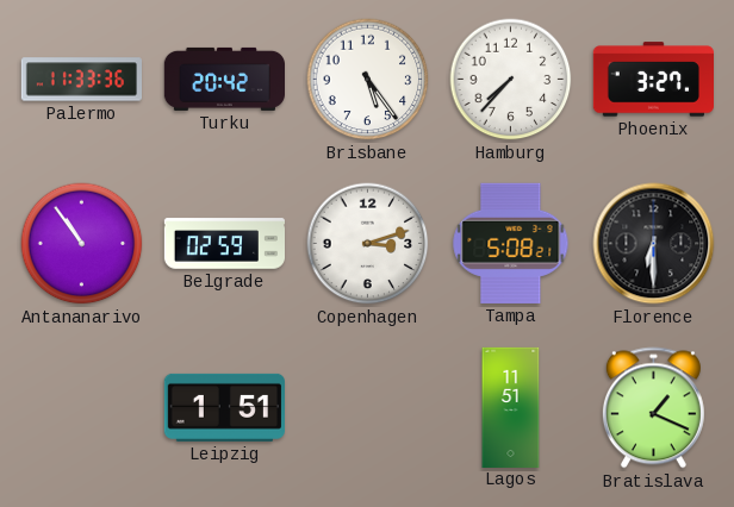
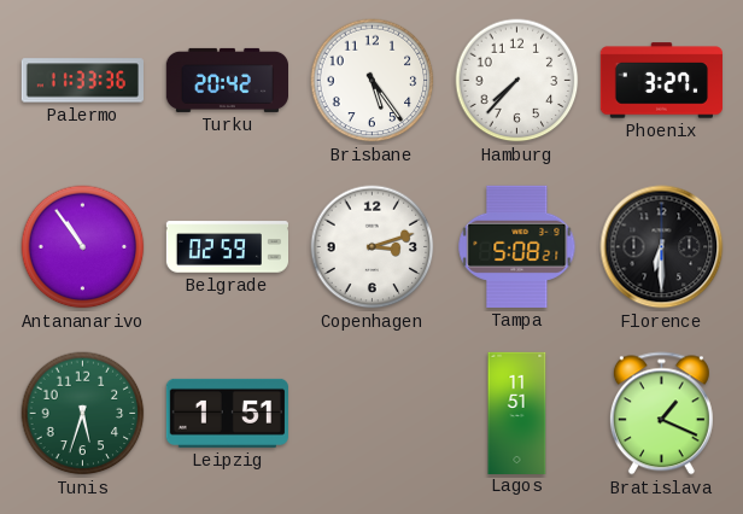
Tunis: none -> 5:33
